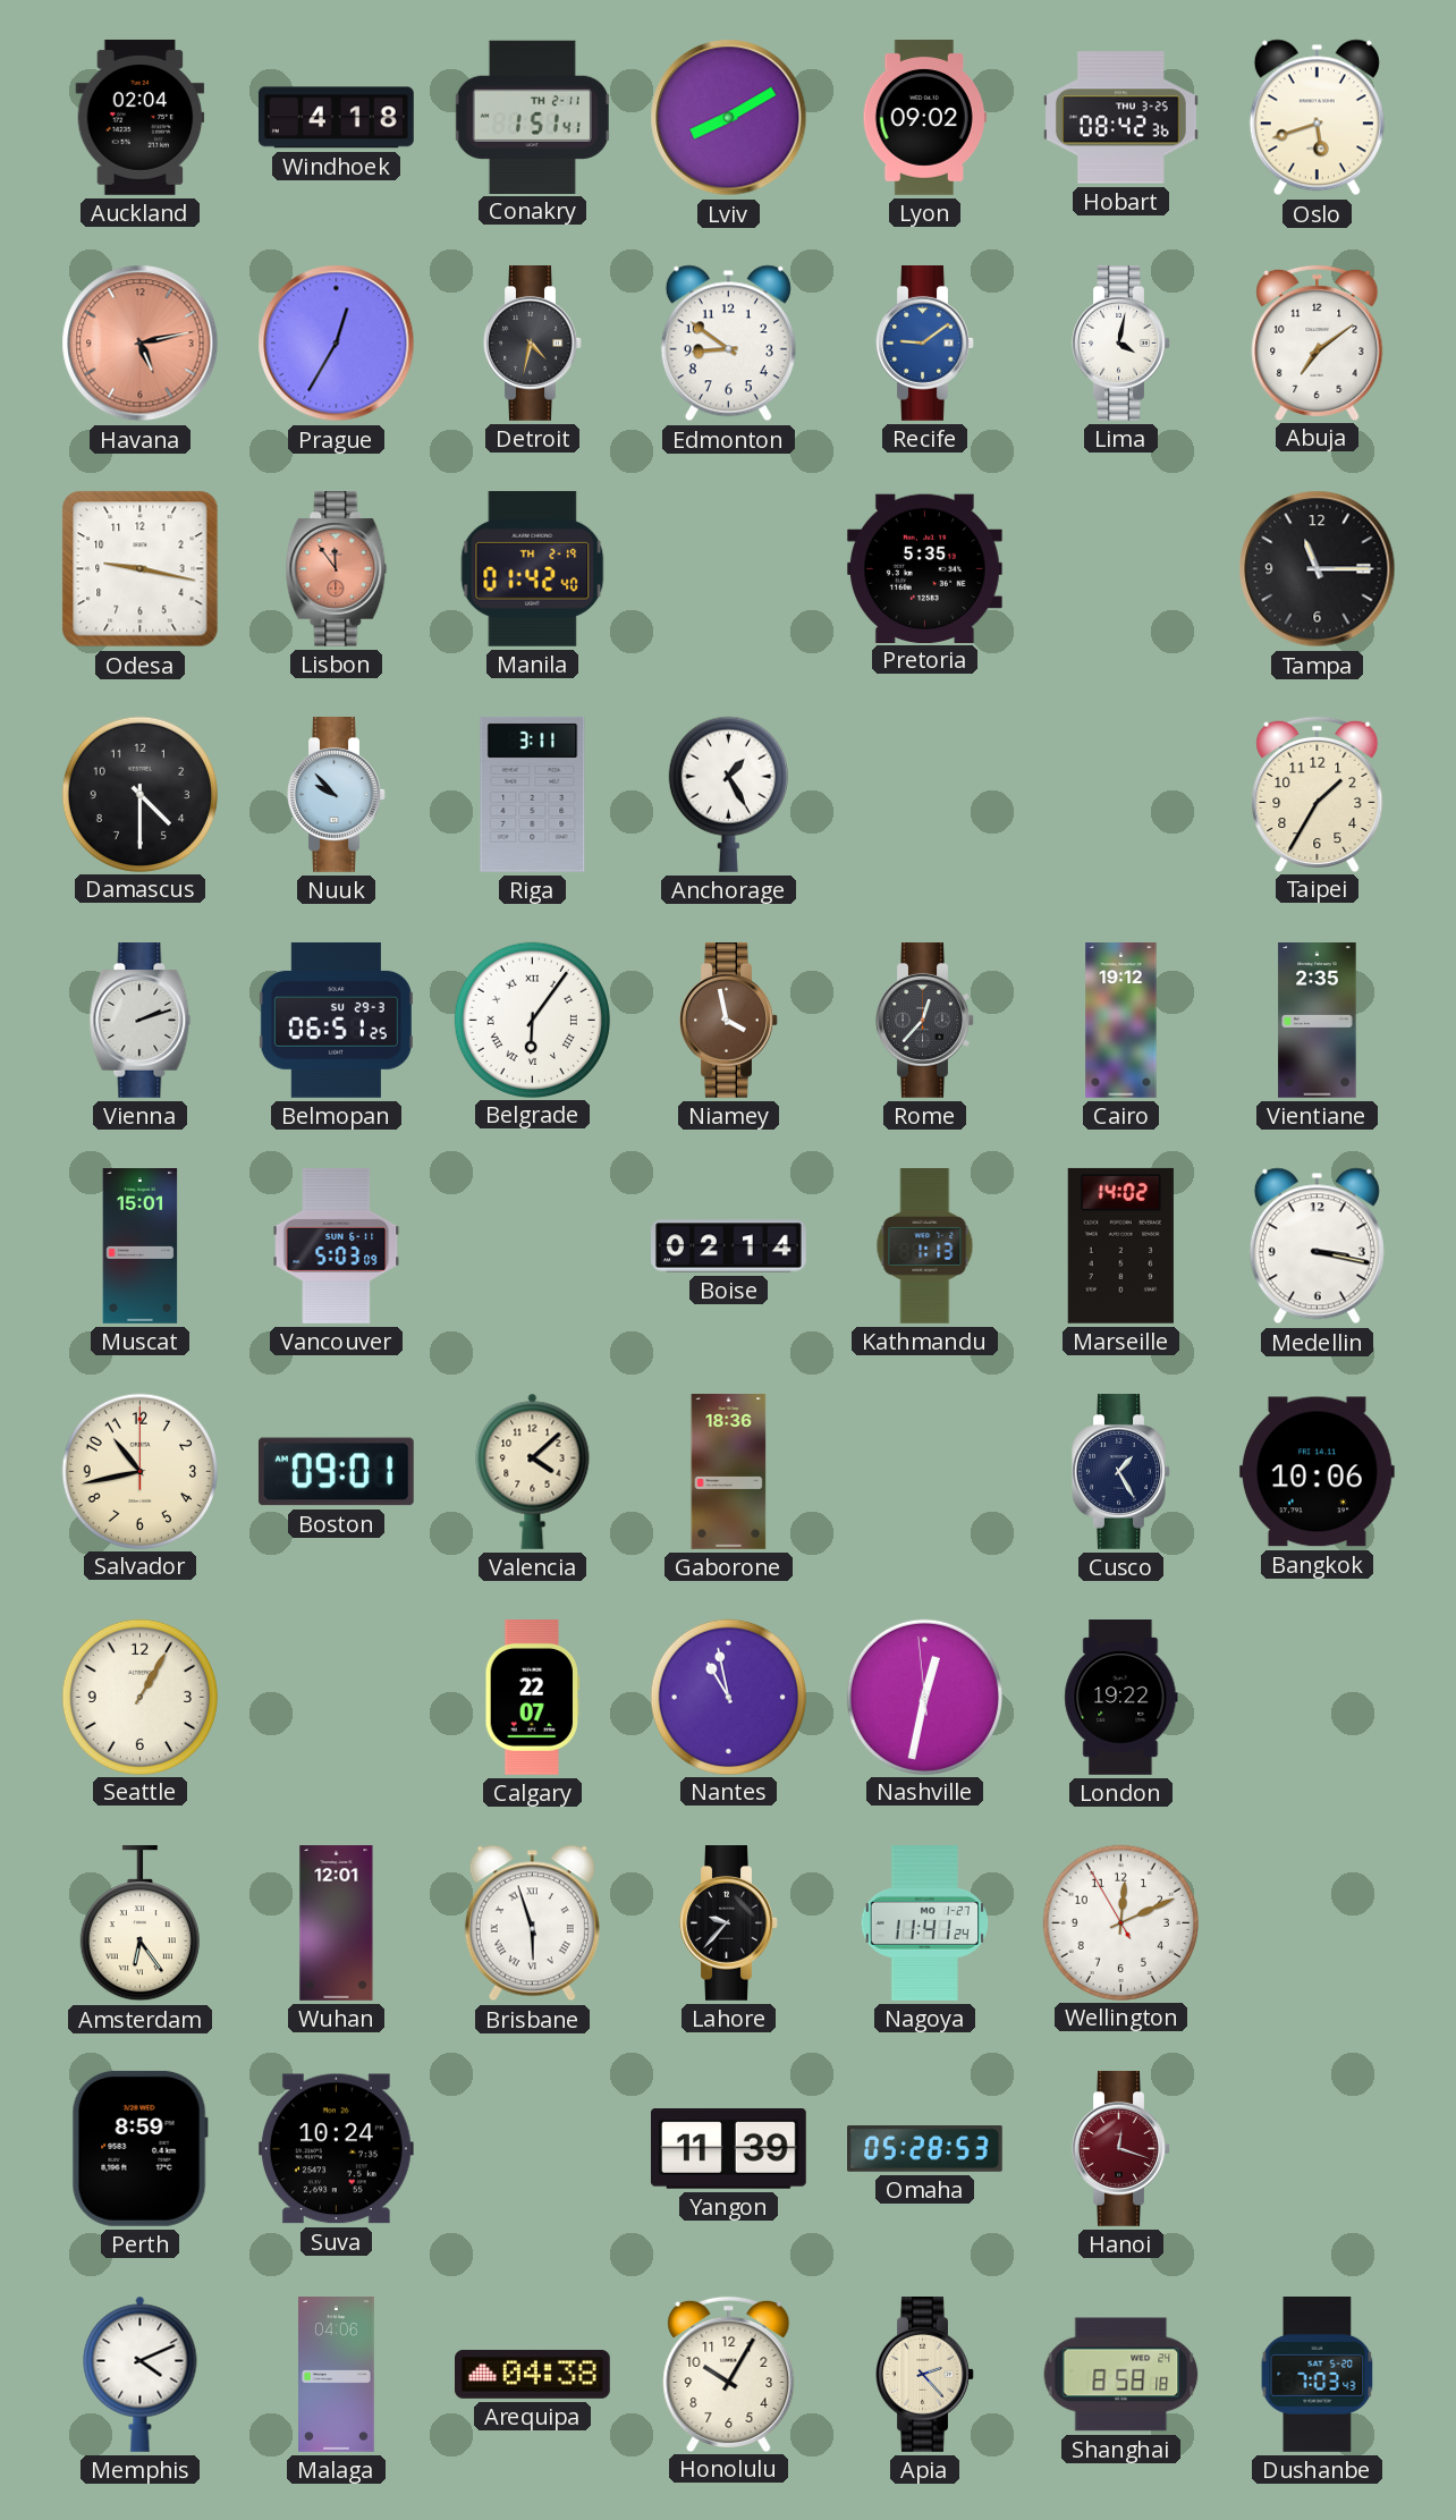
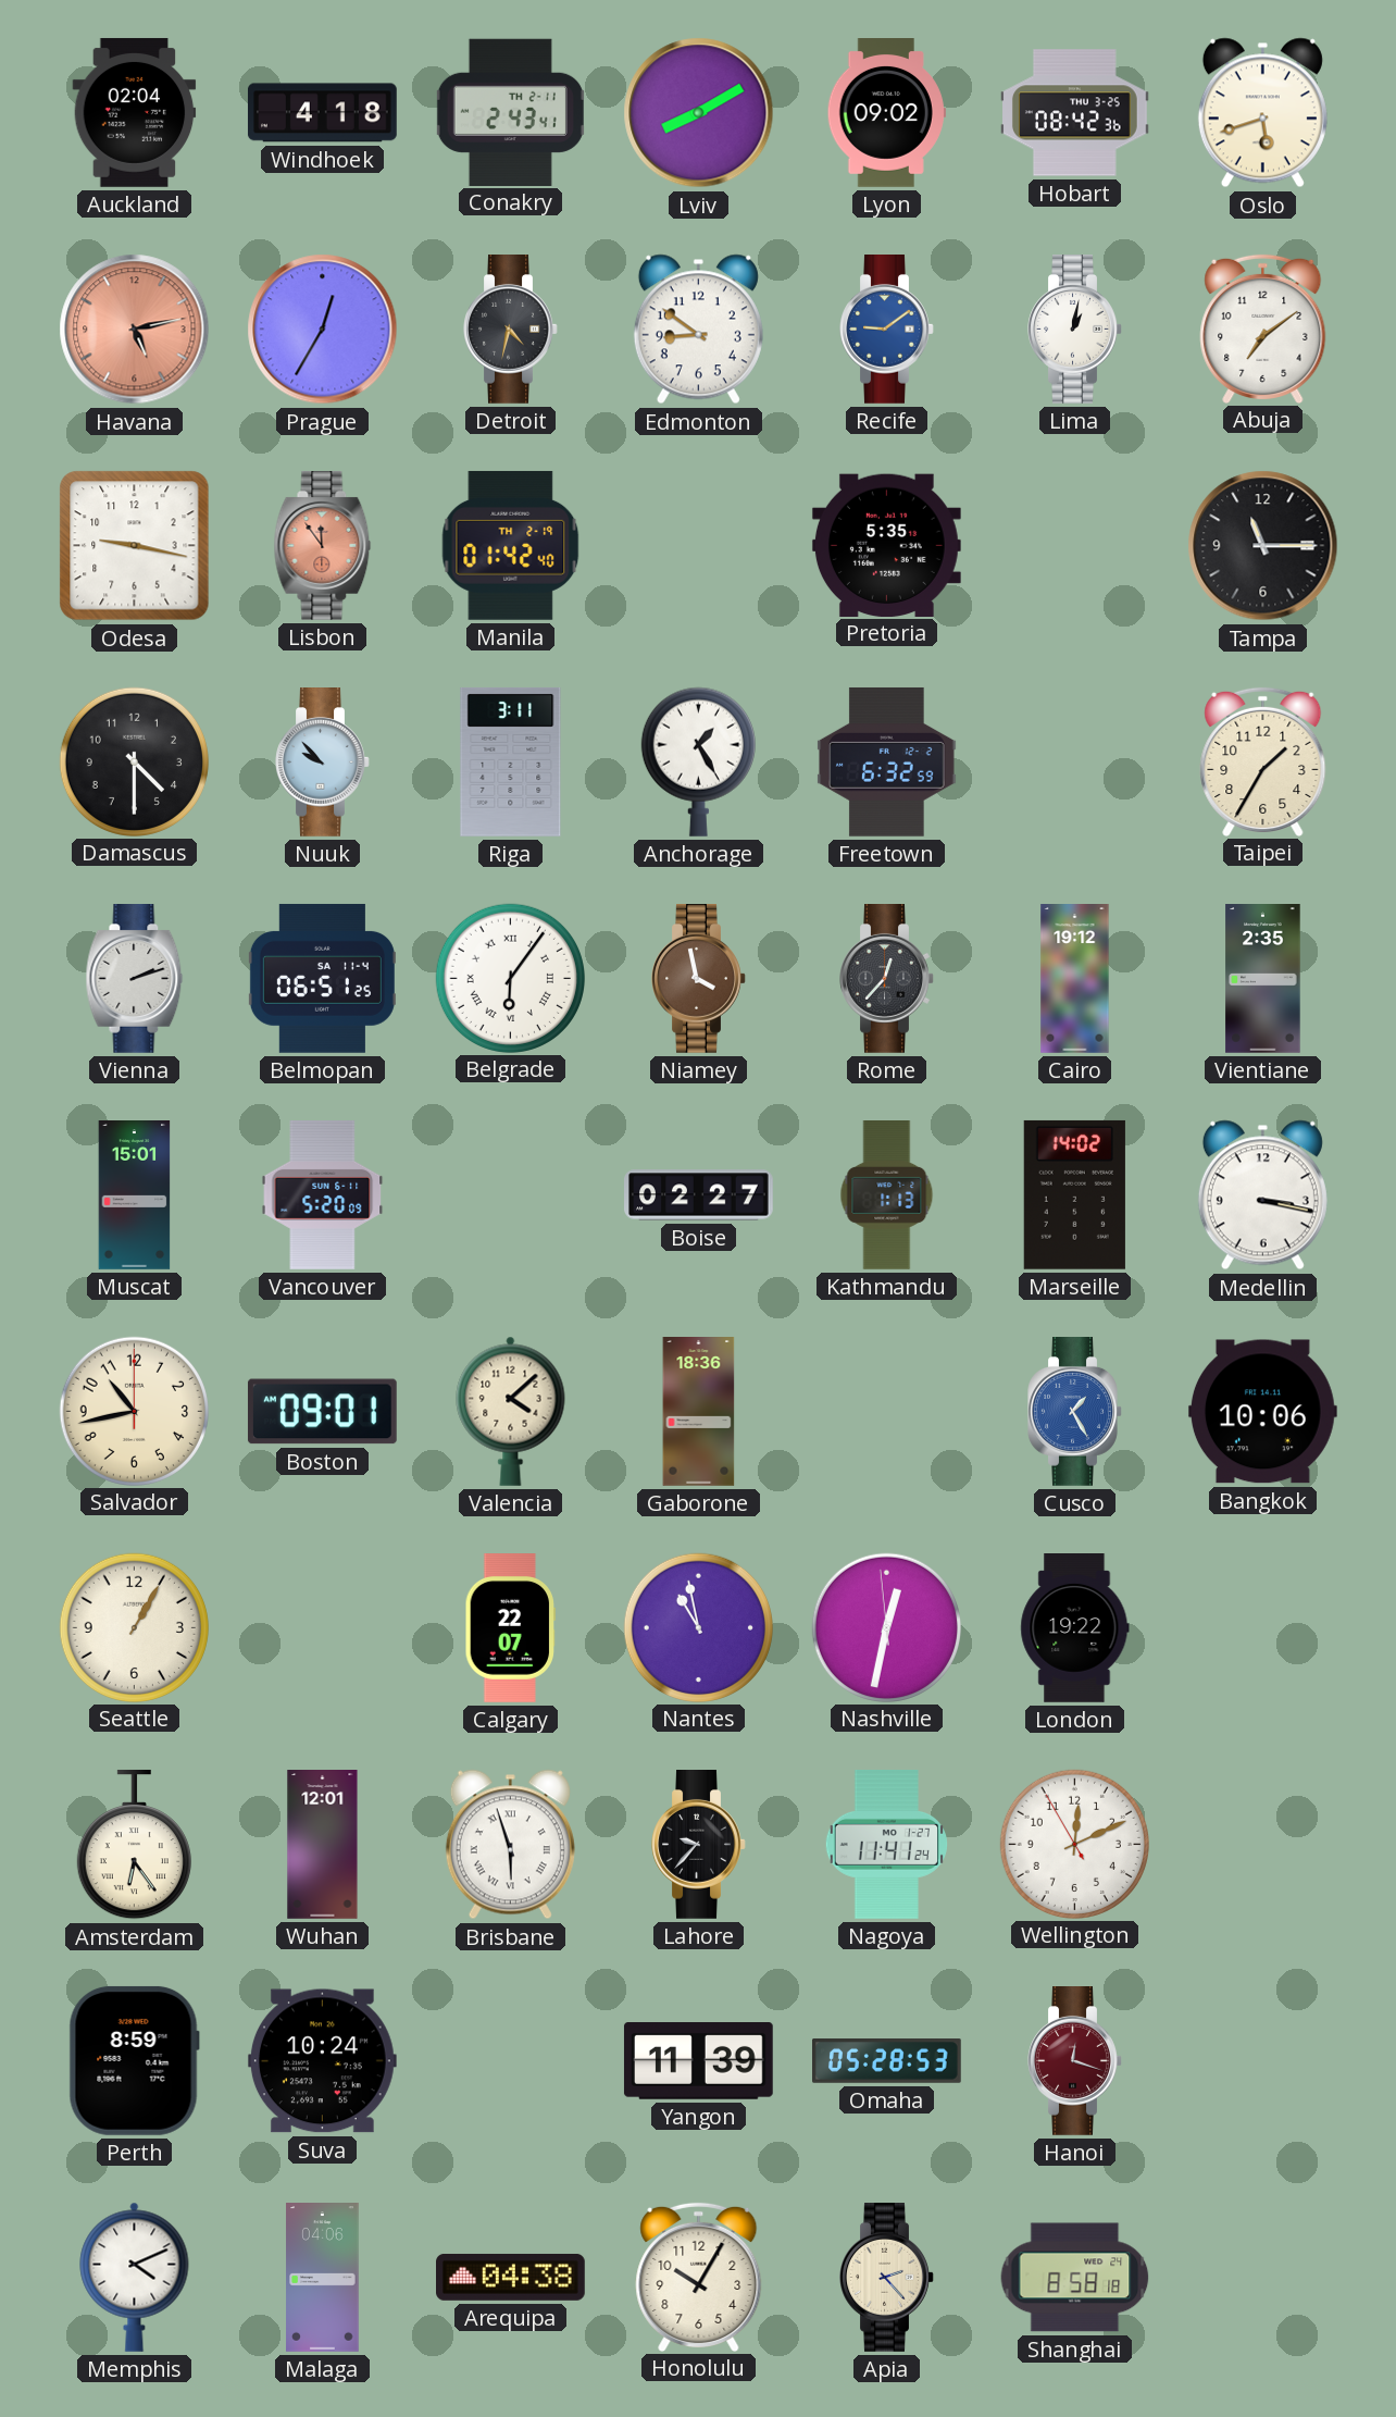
Conakry: 1:51 -> 2:43
Lima: 4:02 -> 1:02
Freetown: none -> 6:32
Belmopan date: SU 29-3 -> SA 11-4
Vancouver: 5:03 -> 5:20
Boise: 02:14 -> 02:27
Cusco dial: navy -> blue
Dushanbe: 7:03 -> none
